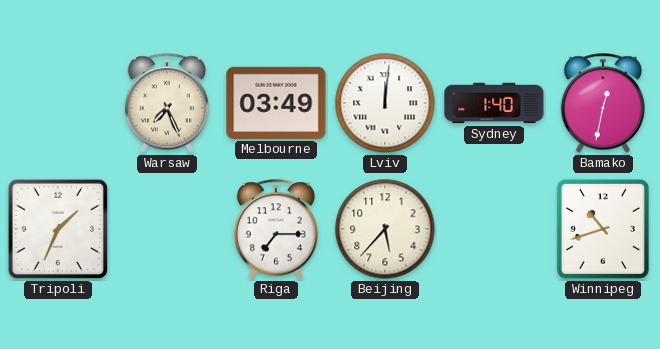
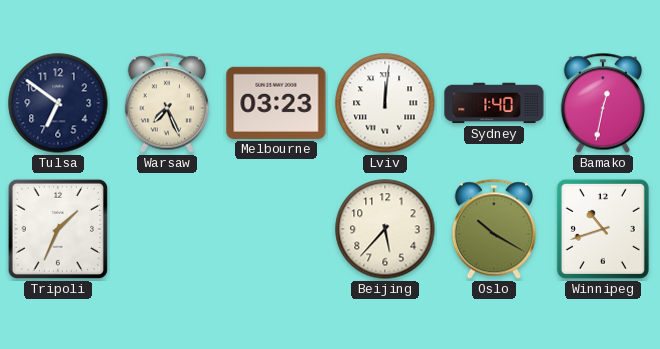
Tulsa: none -> 6:51
Melbourne: 03:49 -> 03:23
Riga: 7:15 -> none
Oslo: none -> 10:20
